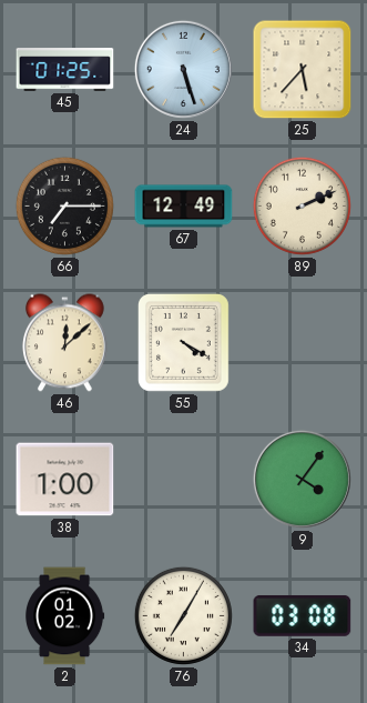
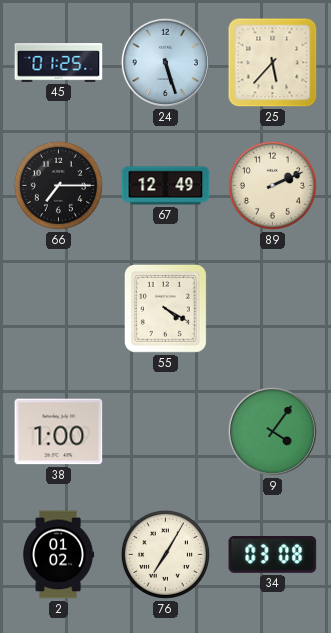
46: 12:08 -> none
